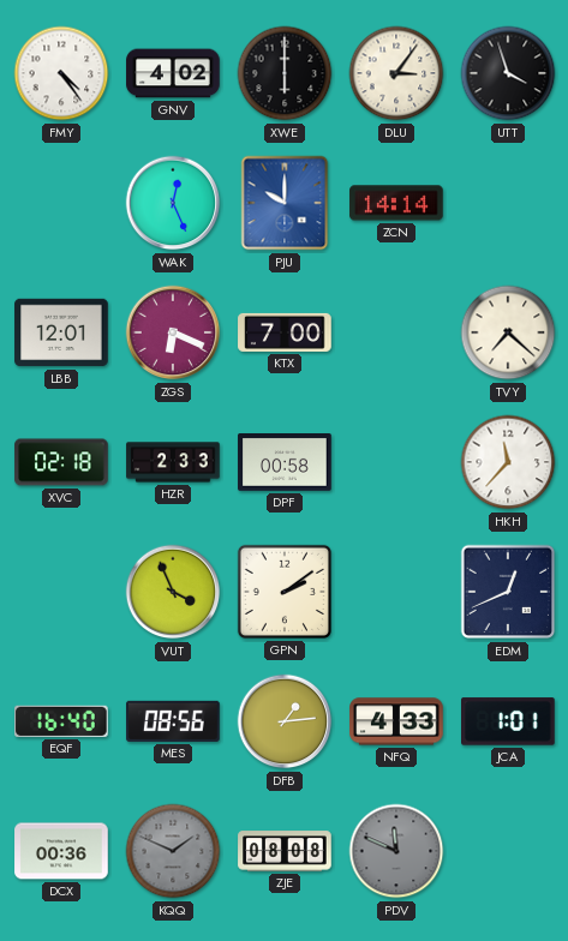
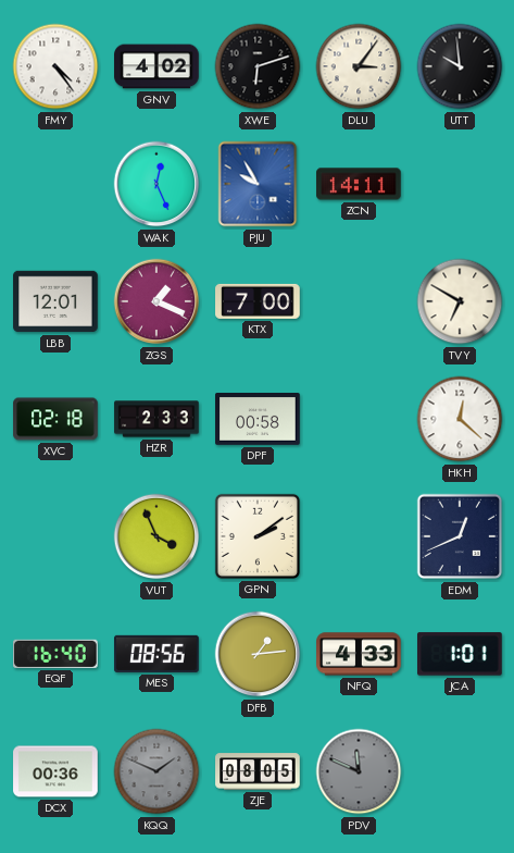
XWE: 6:00 -> 6:12
UTT: 3:57 -> 9:59
PJU: 10:00 -> 9:55
ZCN: 14:14 -> 14:11
ZGS: 6:19 -> 1:19
TVY: 7:22 -> 6:50
HKH: 11:37 -> 12:22
ZJE: 08:08 -> 08:05
